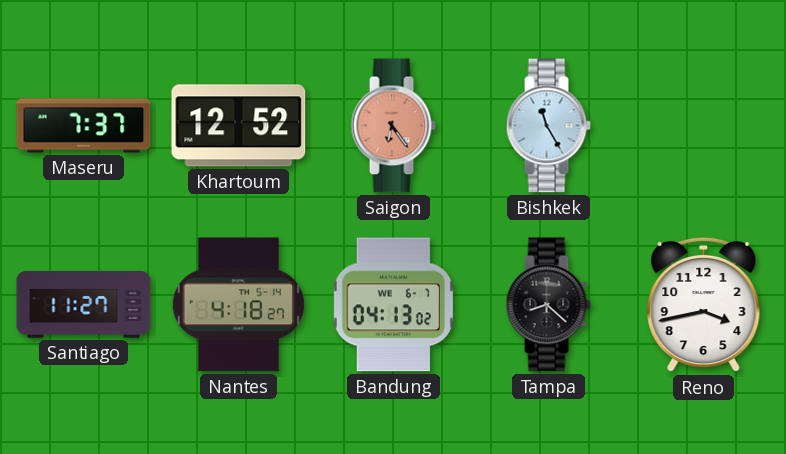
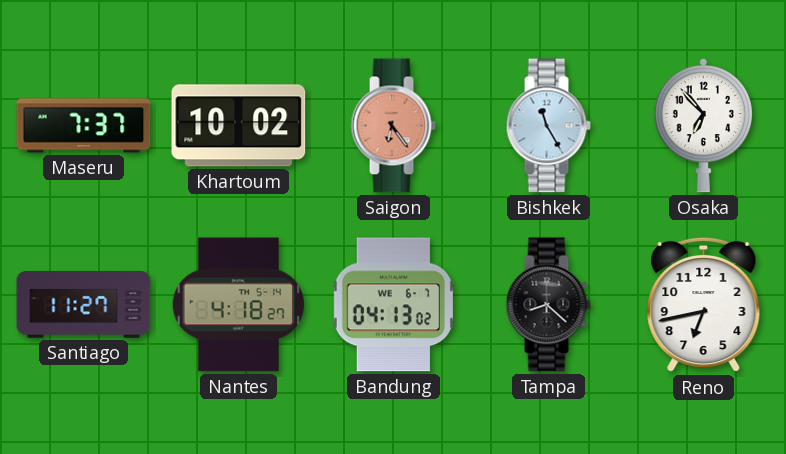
Khartoum: 12:52 -> 10:02
Osaka: none -> 6:53
Reno: 3:43 -> 6:43
